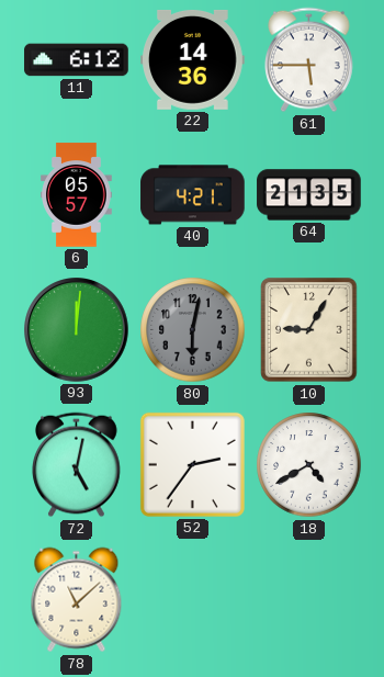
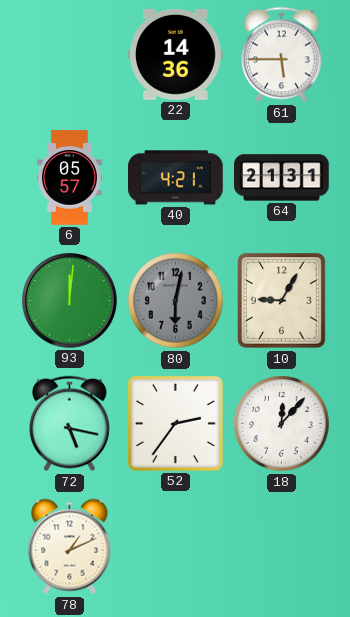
11: 6:12 -> none
64: 21:35 -> 21:31
72: 5:02 -> 5:17
18: 4:40 -> 12:07
78: 11:08 -> 1:11
